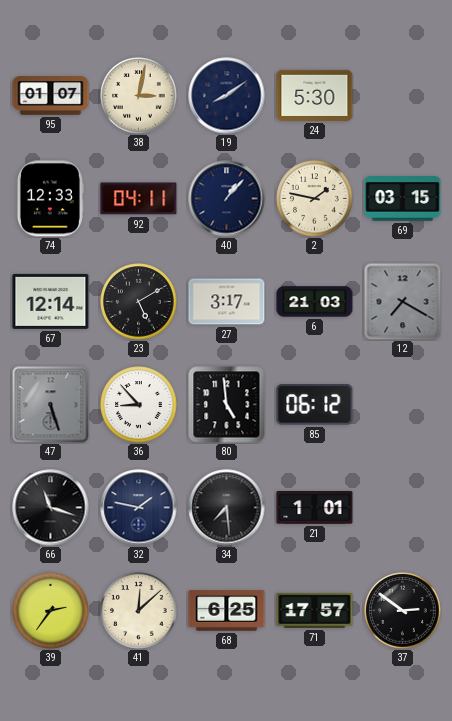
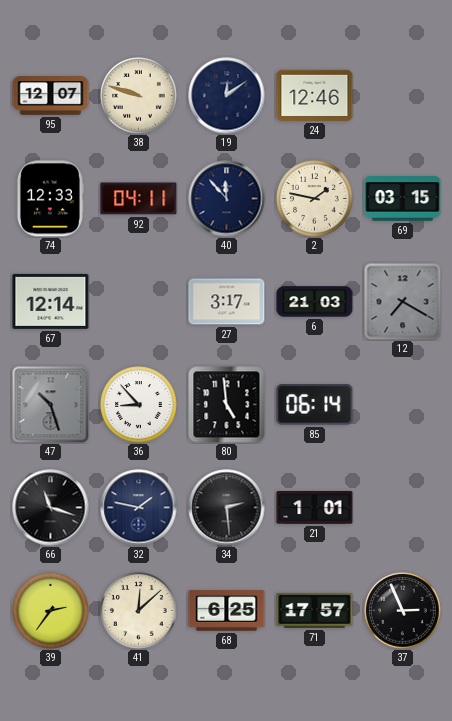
95: 01:07 -> 12:07
38: 3:02 -> 9:48
19: 8:09 -> 12:09
24: 5:30 -> 12:46
40: 1:07 -> 11:53
23: 5:10 -> none
47: 5:27 -> 10:27
85: 06:12 -> 06:14
34: 7:29 -> 2:29
37: 2:51 -> 2:56
